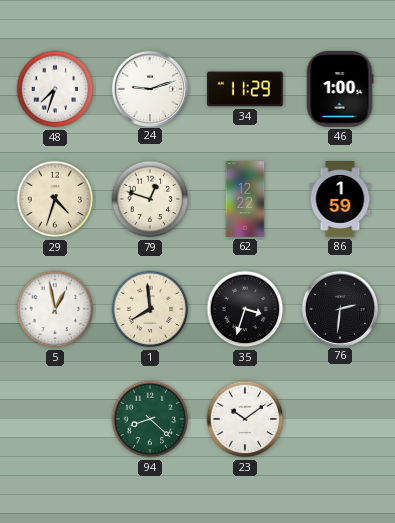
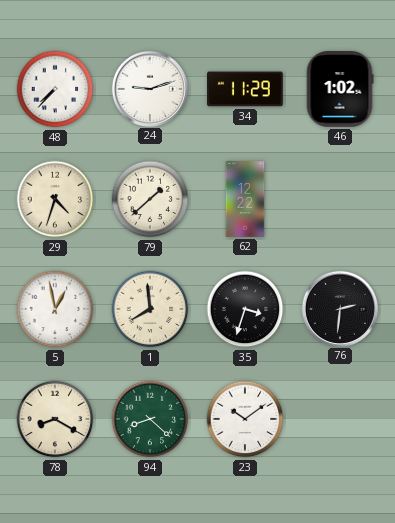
48: 7:33 -> 7:37
46: 1:00 -> 1:02
79: 12:48 -> 1:38
86: 1:59 -> none
78: none -> 8:20
